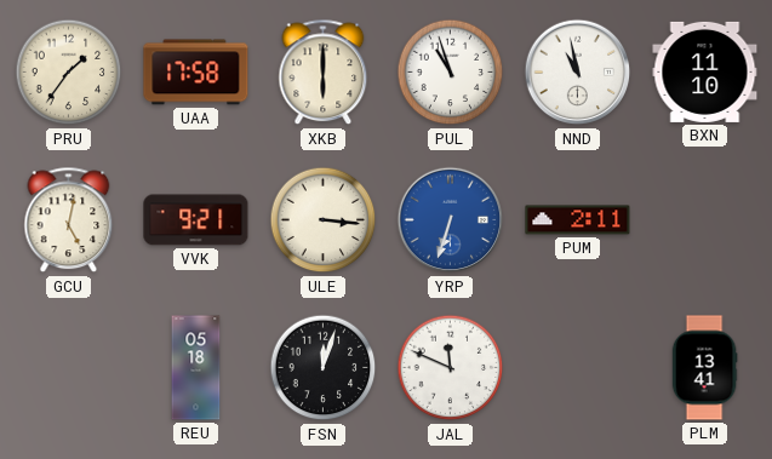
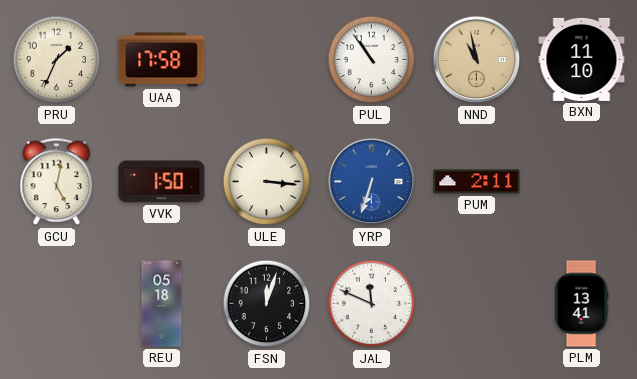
PRU: 1:36 -> 1:34
XKB: 6:00 -> none
PUL: 10:57 -> 10:54
NND dial: white -> champagne
VVK: 9:21 -> 1:50
